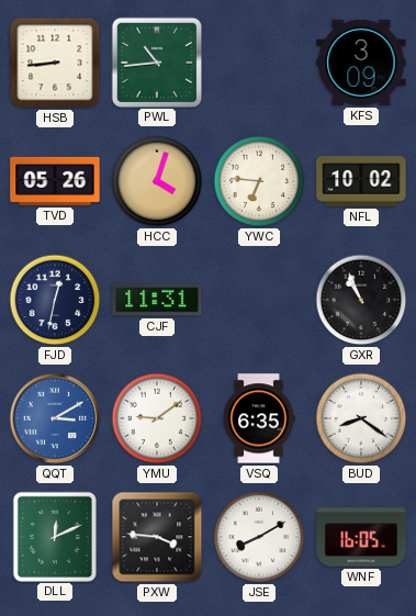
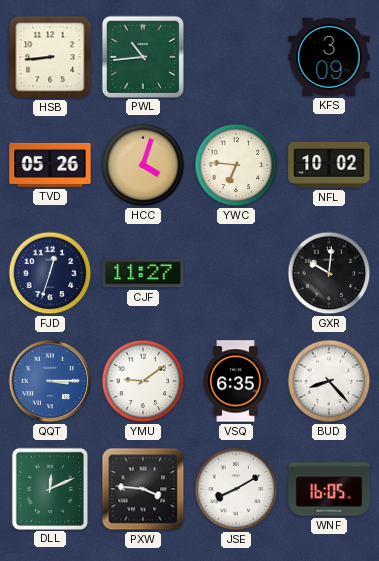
FJD: 12:32 -> 12:33
CJF: 11:31 -> 11:27
GXR: 10:56 -> 10:01
QQT: 3:10 -> 3:15
BUD: 8:21 -> 8:23
